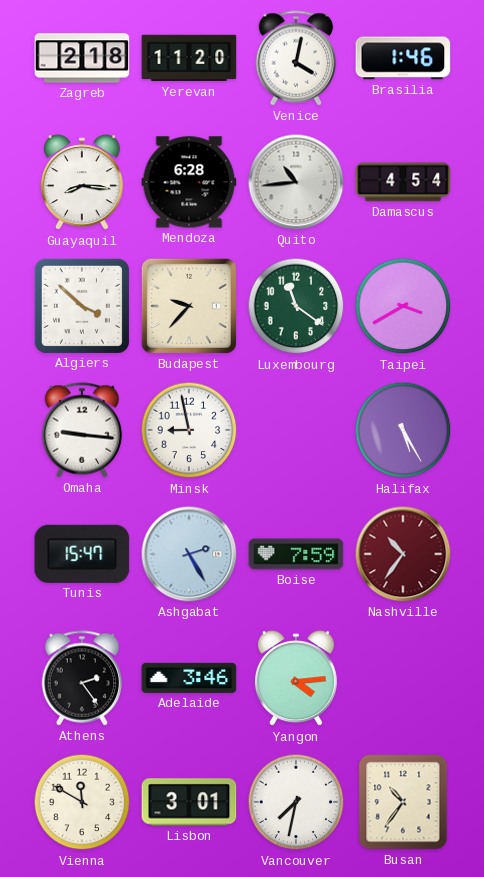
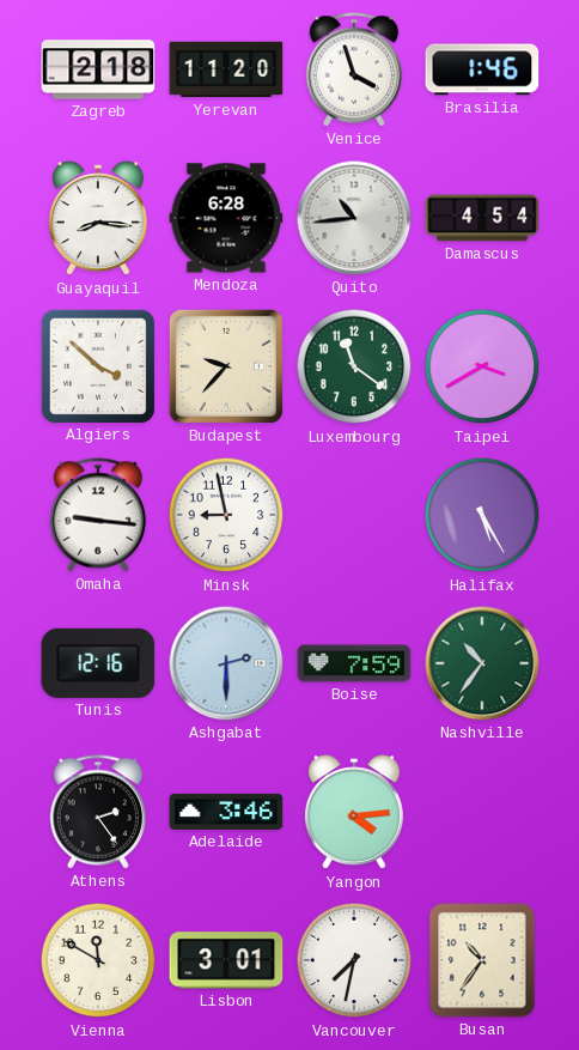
Venice: 4:02 -> 3:57
Tunis: 15:47 -> 12:16
Ashgabat: 2:25 -> 2:30
Nashville dial: burgundy -> green
